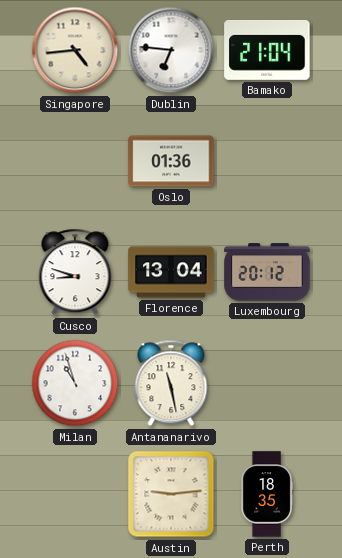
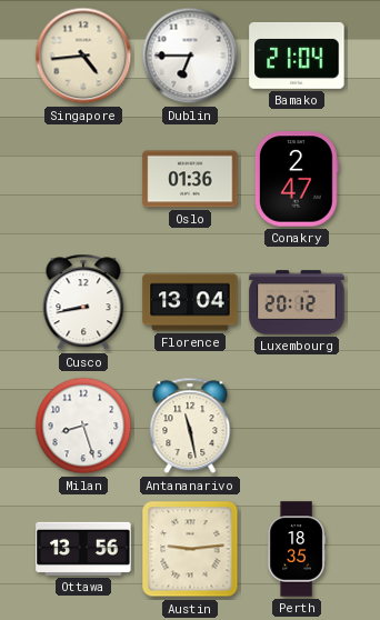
Dublin: 6:46 -> 6:45
Conakry: none -> 2:47
Cusco: 8:48 -> 8:43
Milan: 10:57 -> 8:27
Ottawa: none -> 13:56
